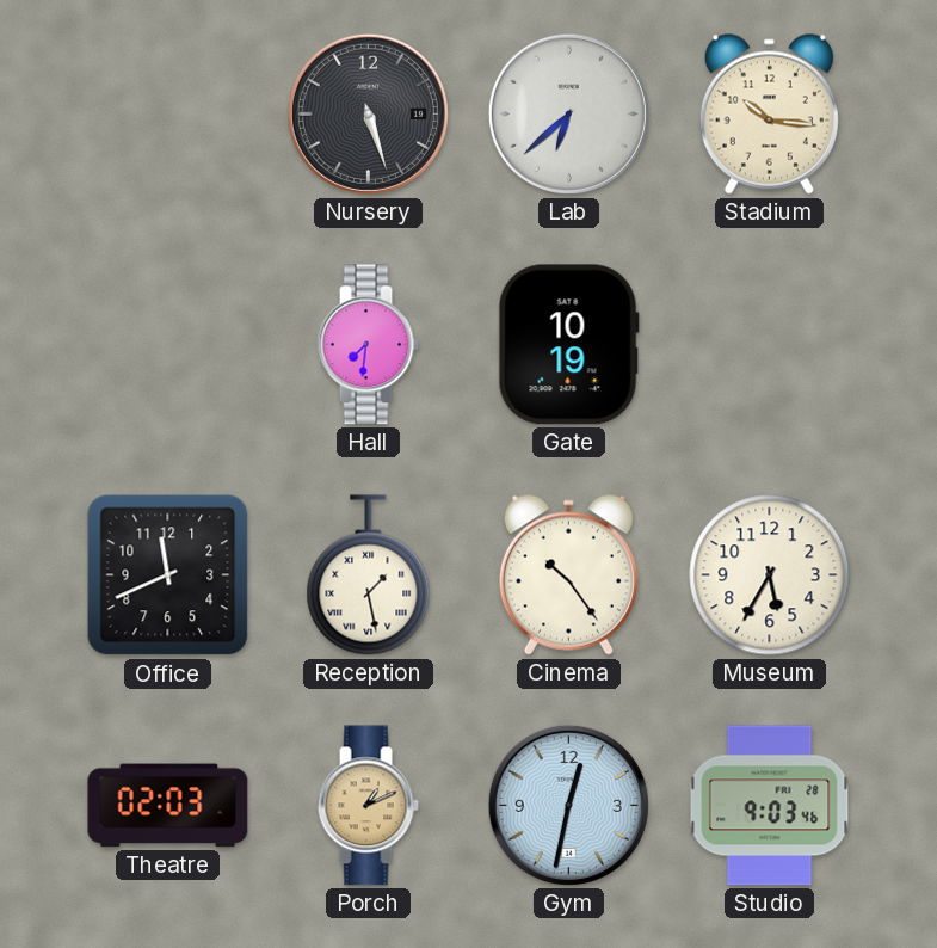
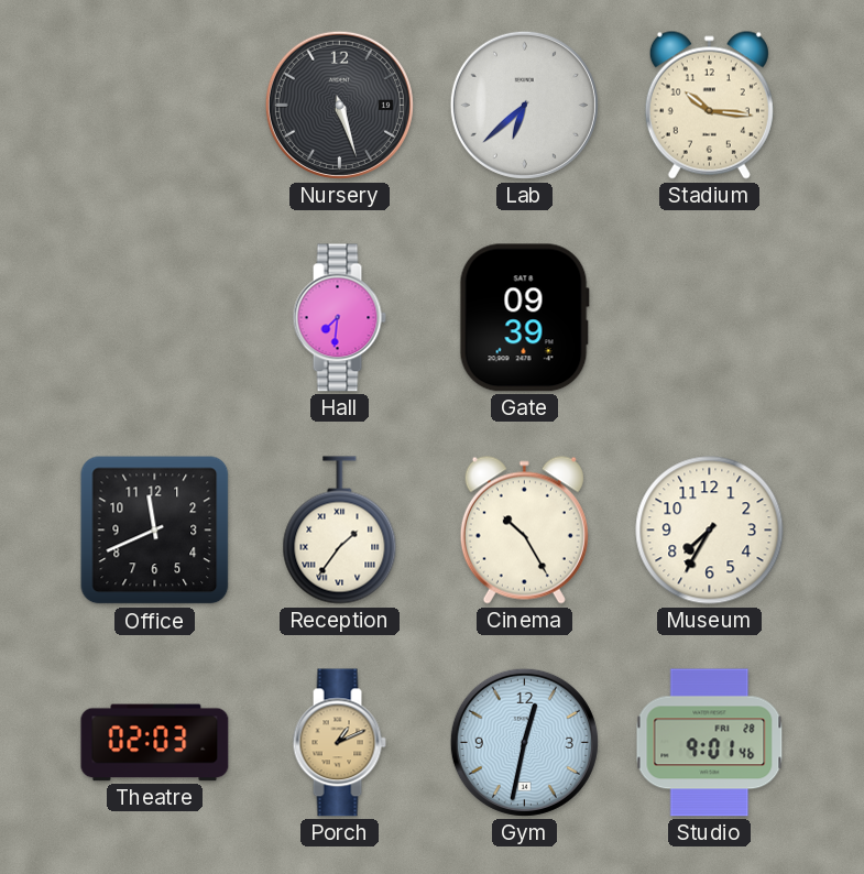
Gate: 10:19 -> 09:39
Reception: 1:28 -> 1:36
Cinema: 10:24 -> 10:25
Museum: 5:35 -> 7:35
Studio: 9:03 -> 9:01
